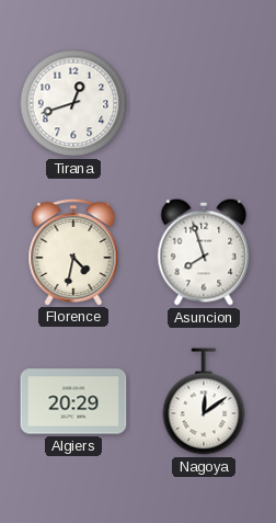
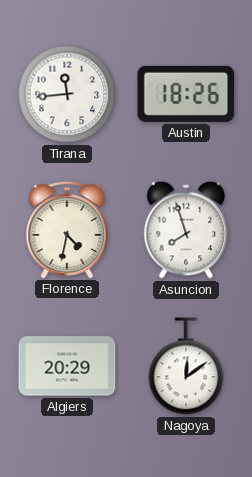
Tirana: 12:42 -> 11:44
Austin: none -> 18:26
